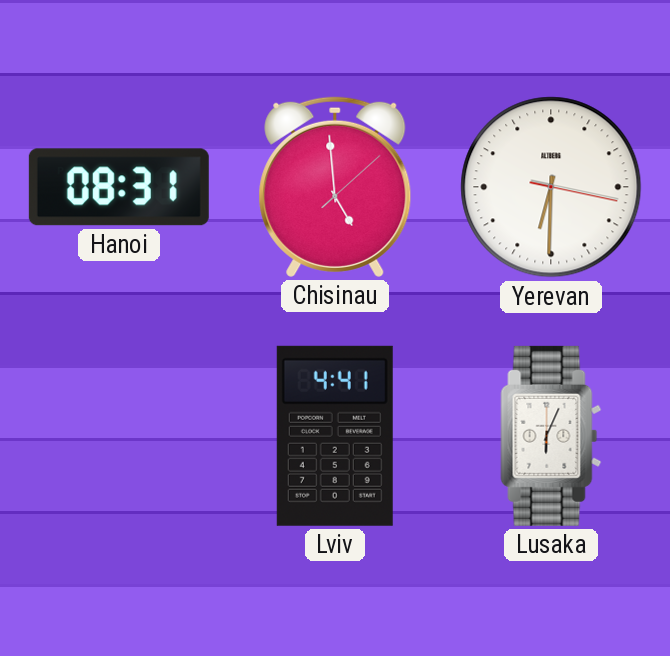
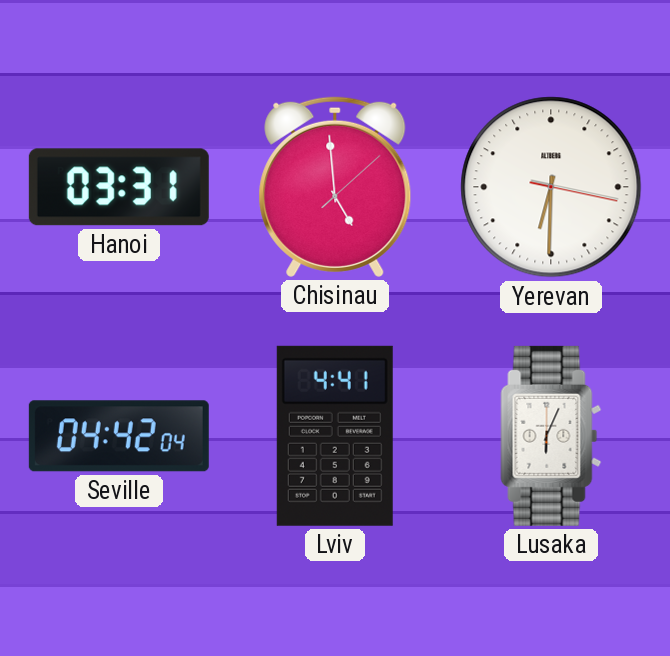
Hanoi: 08:31 -> 03:31
Seville: none -> 04:42
